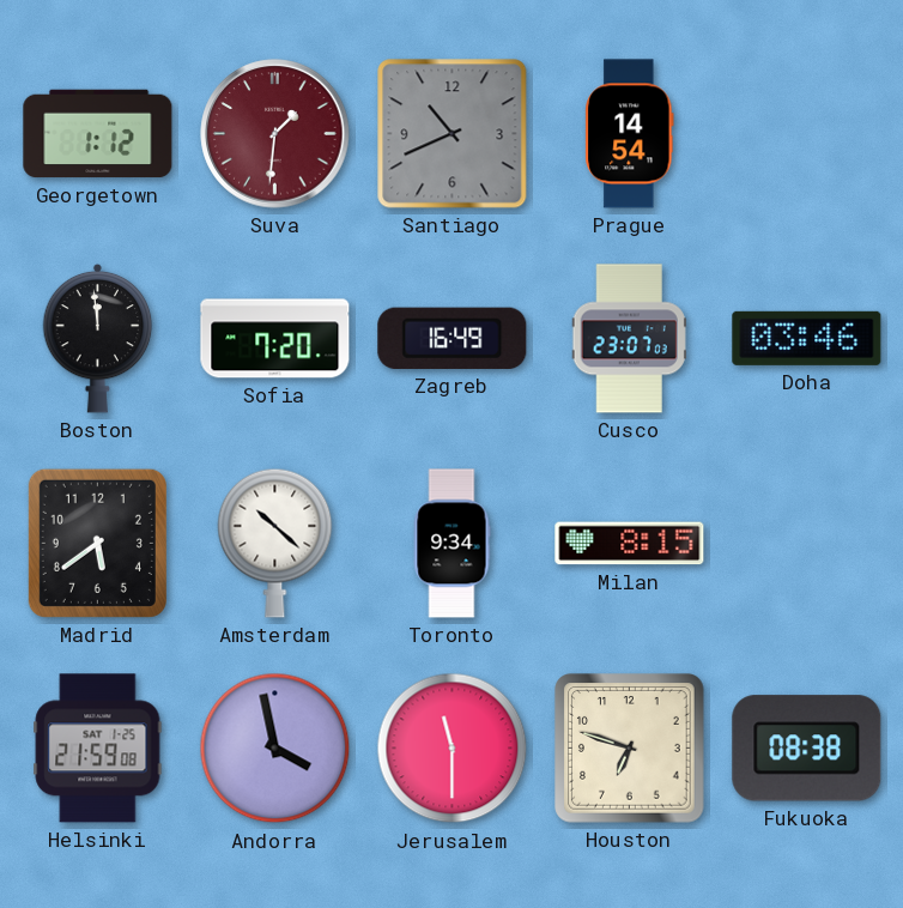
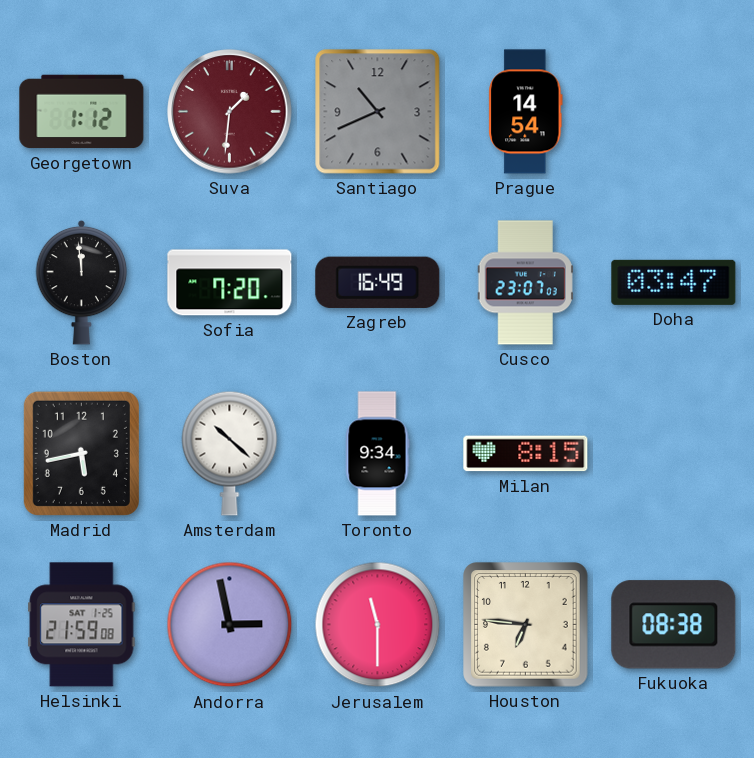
Doha: 03:46 -> 03:47
Madrid: 5:39 -> 5:43
Andorra: 3:58 -> 2:58
Houston: 6:48 -> 6:46
